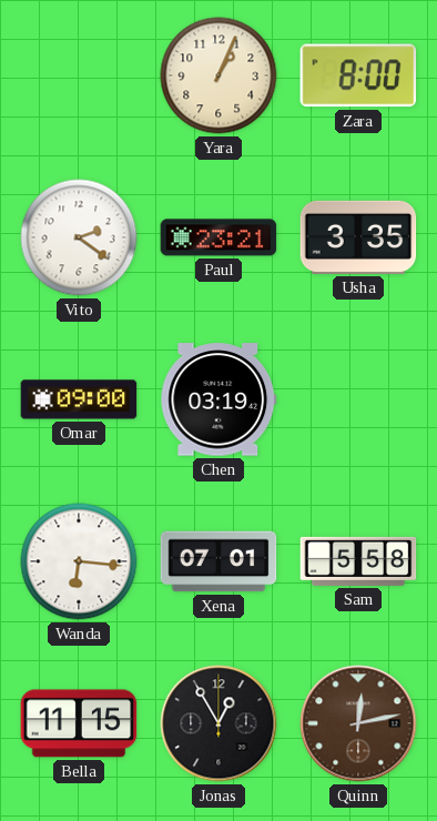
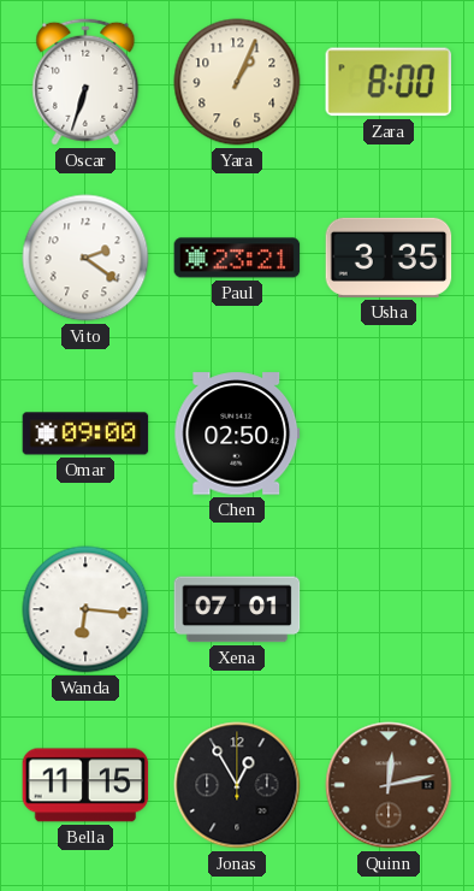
Oscar: none -> 6:33
Chen: 03:19 -> 02:50
Sam: 5:58 -> none
